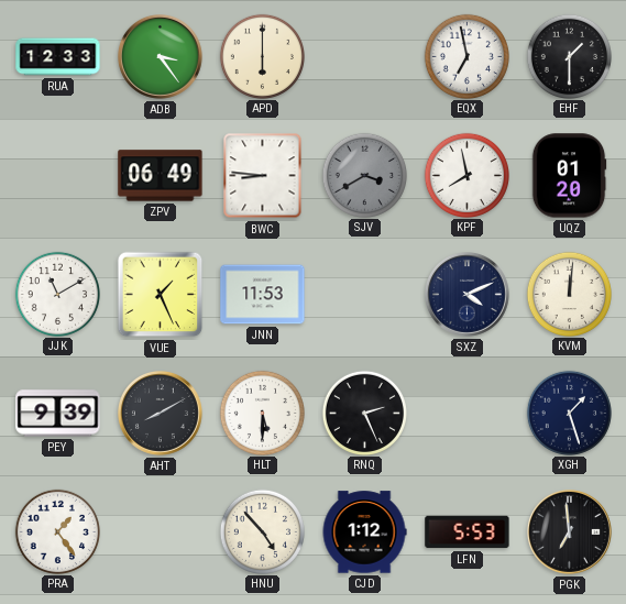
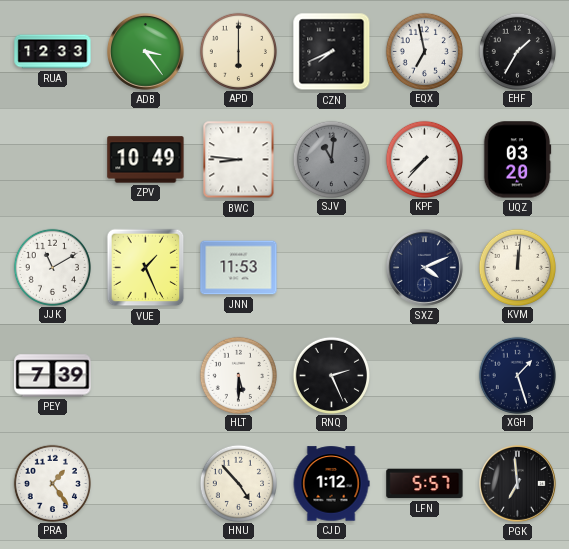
CZN: none -> 7:41
EHF: 1:30 -> 1:35
ZPV: 06:49 -> 10:49
SJV: 3:40 -> 11:01
KPF: 7:58 -> 7:37
UQZ: 01:20 -> 03:20
PEY: 9:39 -> 7:39
AHT: 8:10 -> none
LFN: 5:53 -> 5:57
